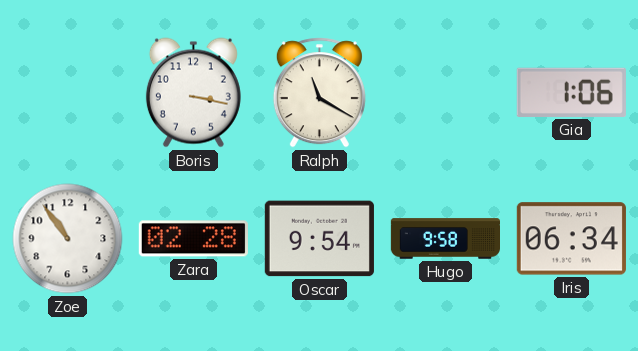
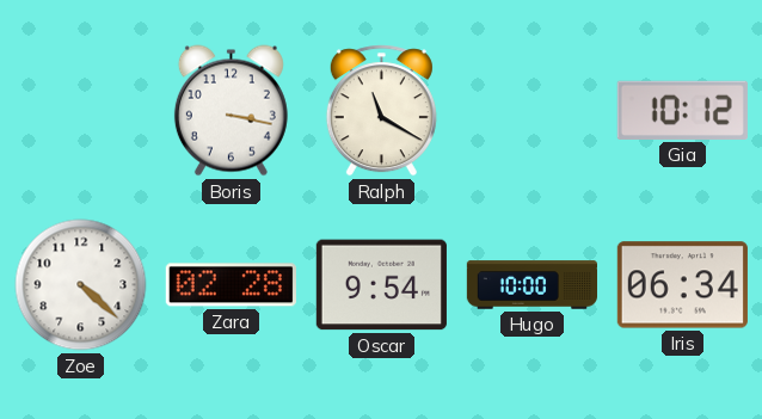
Gia: 1:06 -> 10:12
Zoe: 10:54 -> 4:22
Hugo: 9:58 -> 10:00
